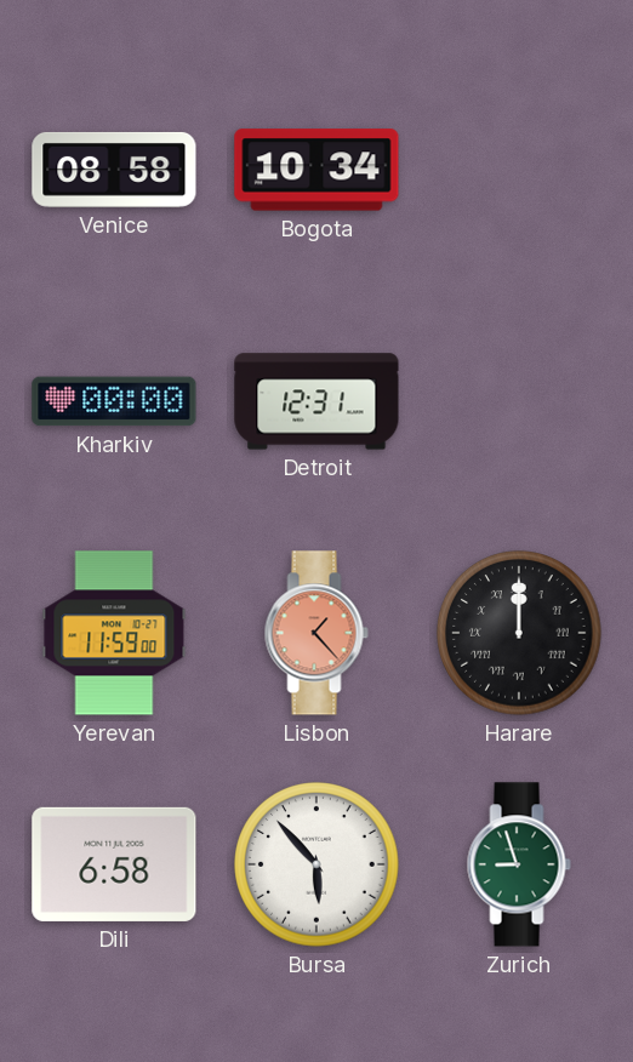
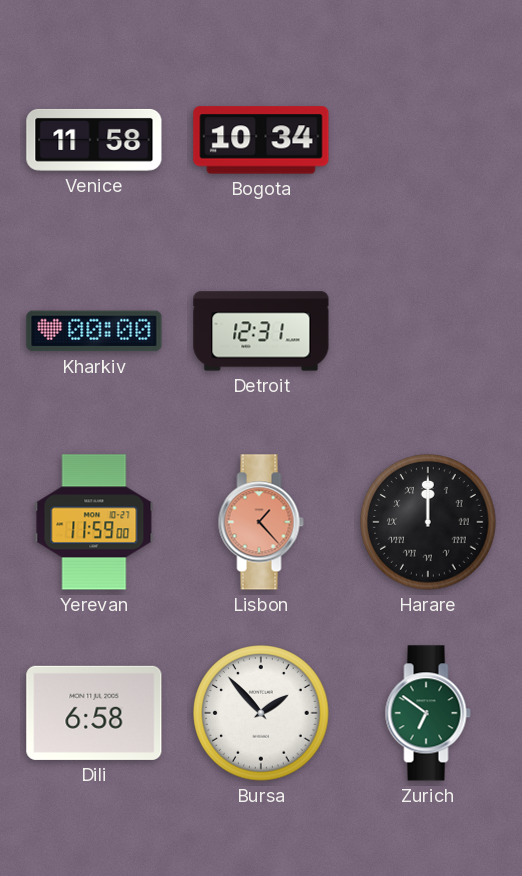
Venice: 08:58 -> 11:58
Bursa: 5:53 -> 1:53
Zurich: 8:57 -> 6:51
